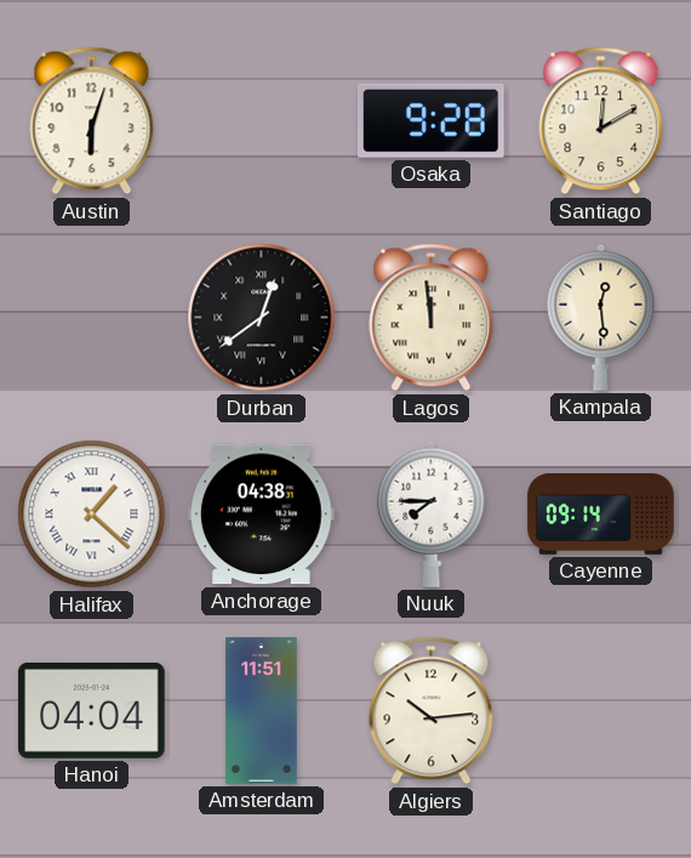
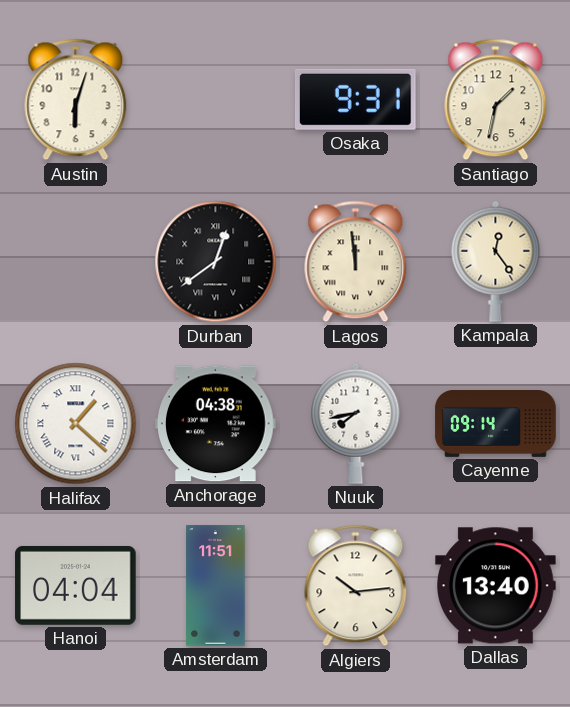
Osaka: 9:28 -> 9:31
Santiago: 12:10 -> 1:32
Kampala: 12:29 -> 12:24
Nuuk: 7:45 -> 7:43
Dallas: none -> 13:40
